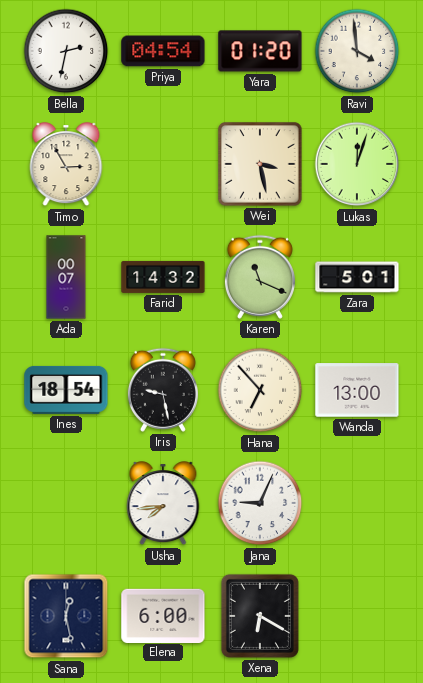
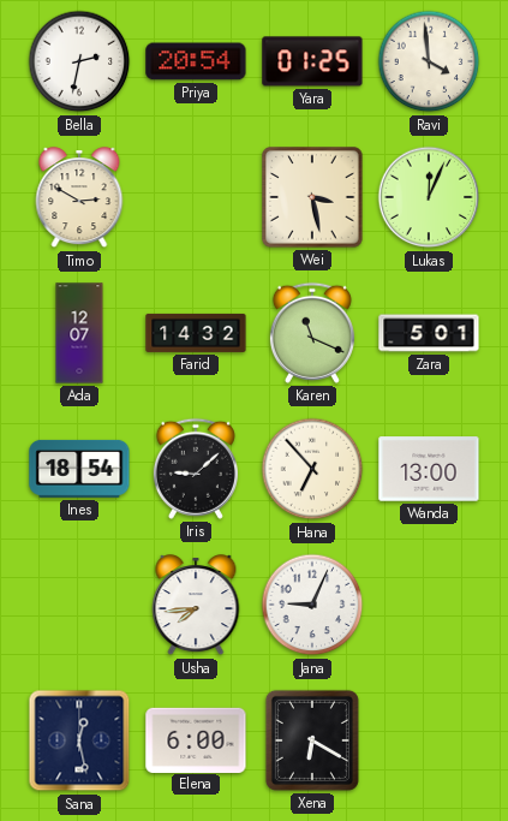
Priya: 04:54 -> 20:54
Yara: 01:20 -> 01:25
Timo: 2:55 -> 2:50
Lukas: 12:03 -> 12:04
Ada: 00:07 -> 12:07
Iris: 9:28 -> 9:08
